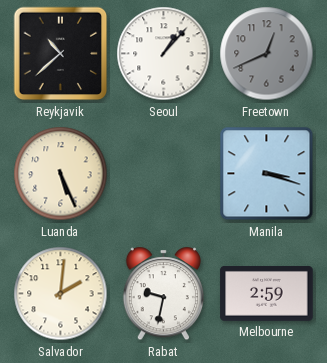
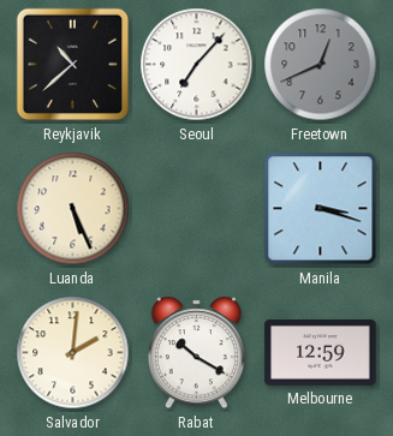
Seoul: 1:07 -> 7:07
Rabat: 9:32 -> 10:20
Melbourne: 2:59 -> 12:59
